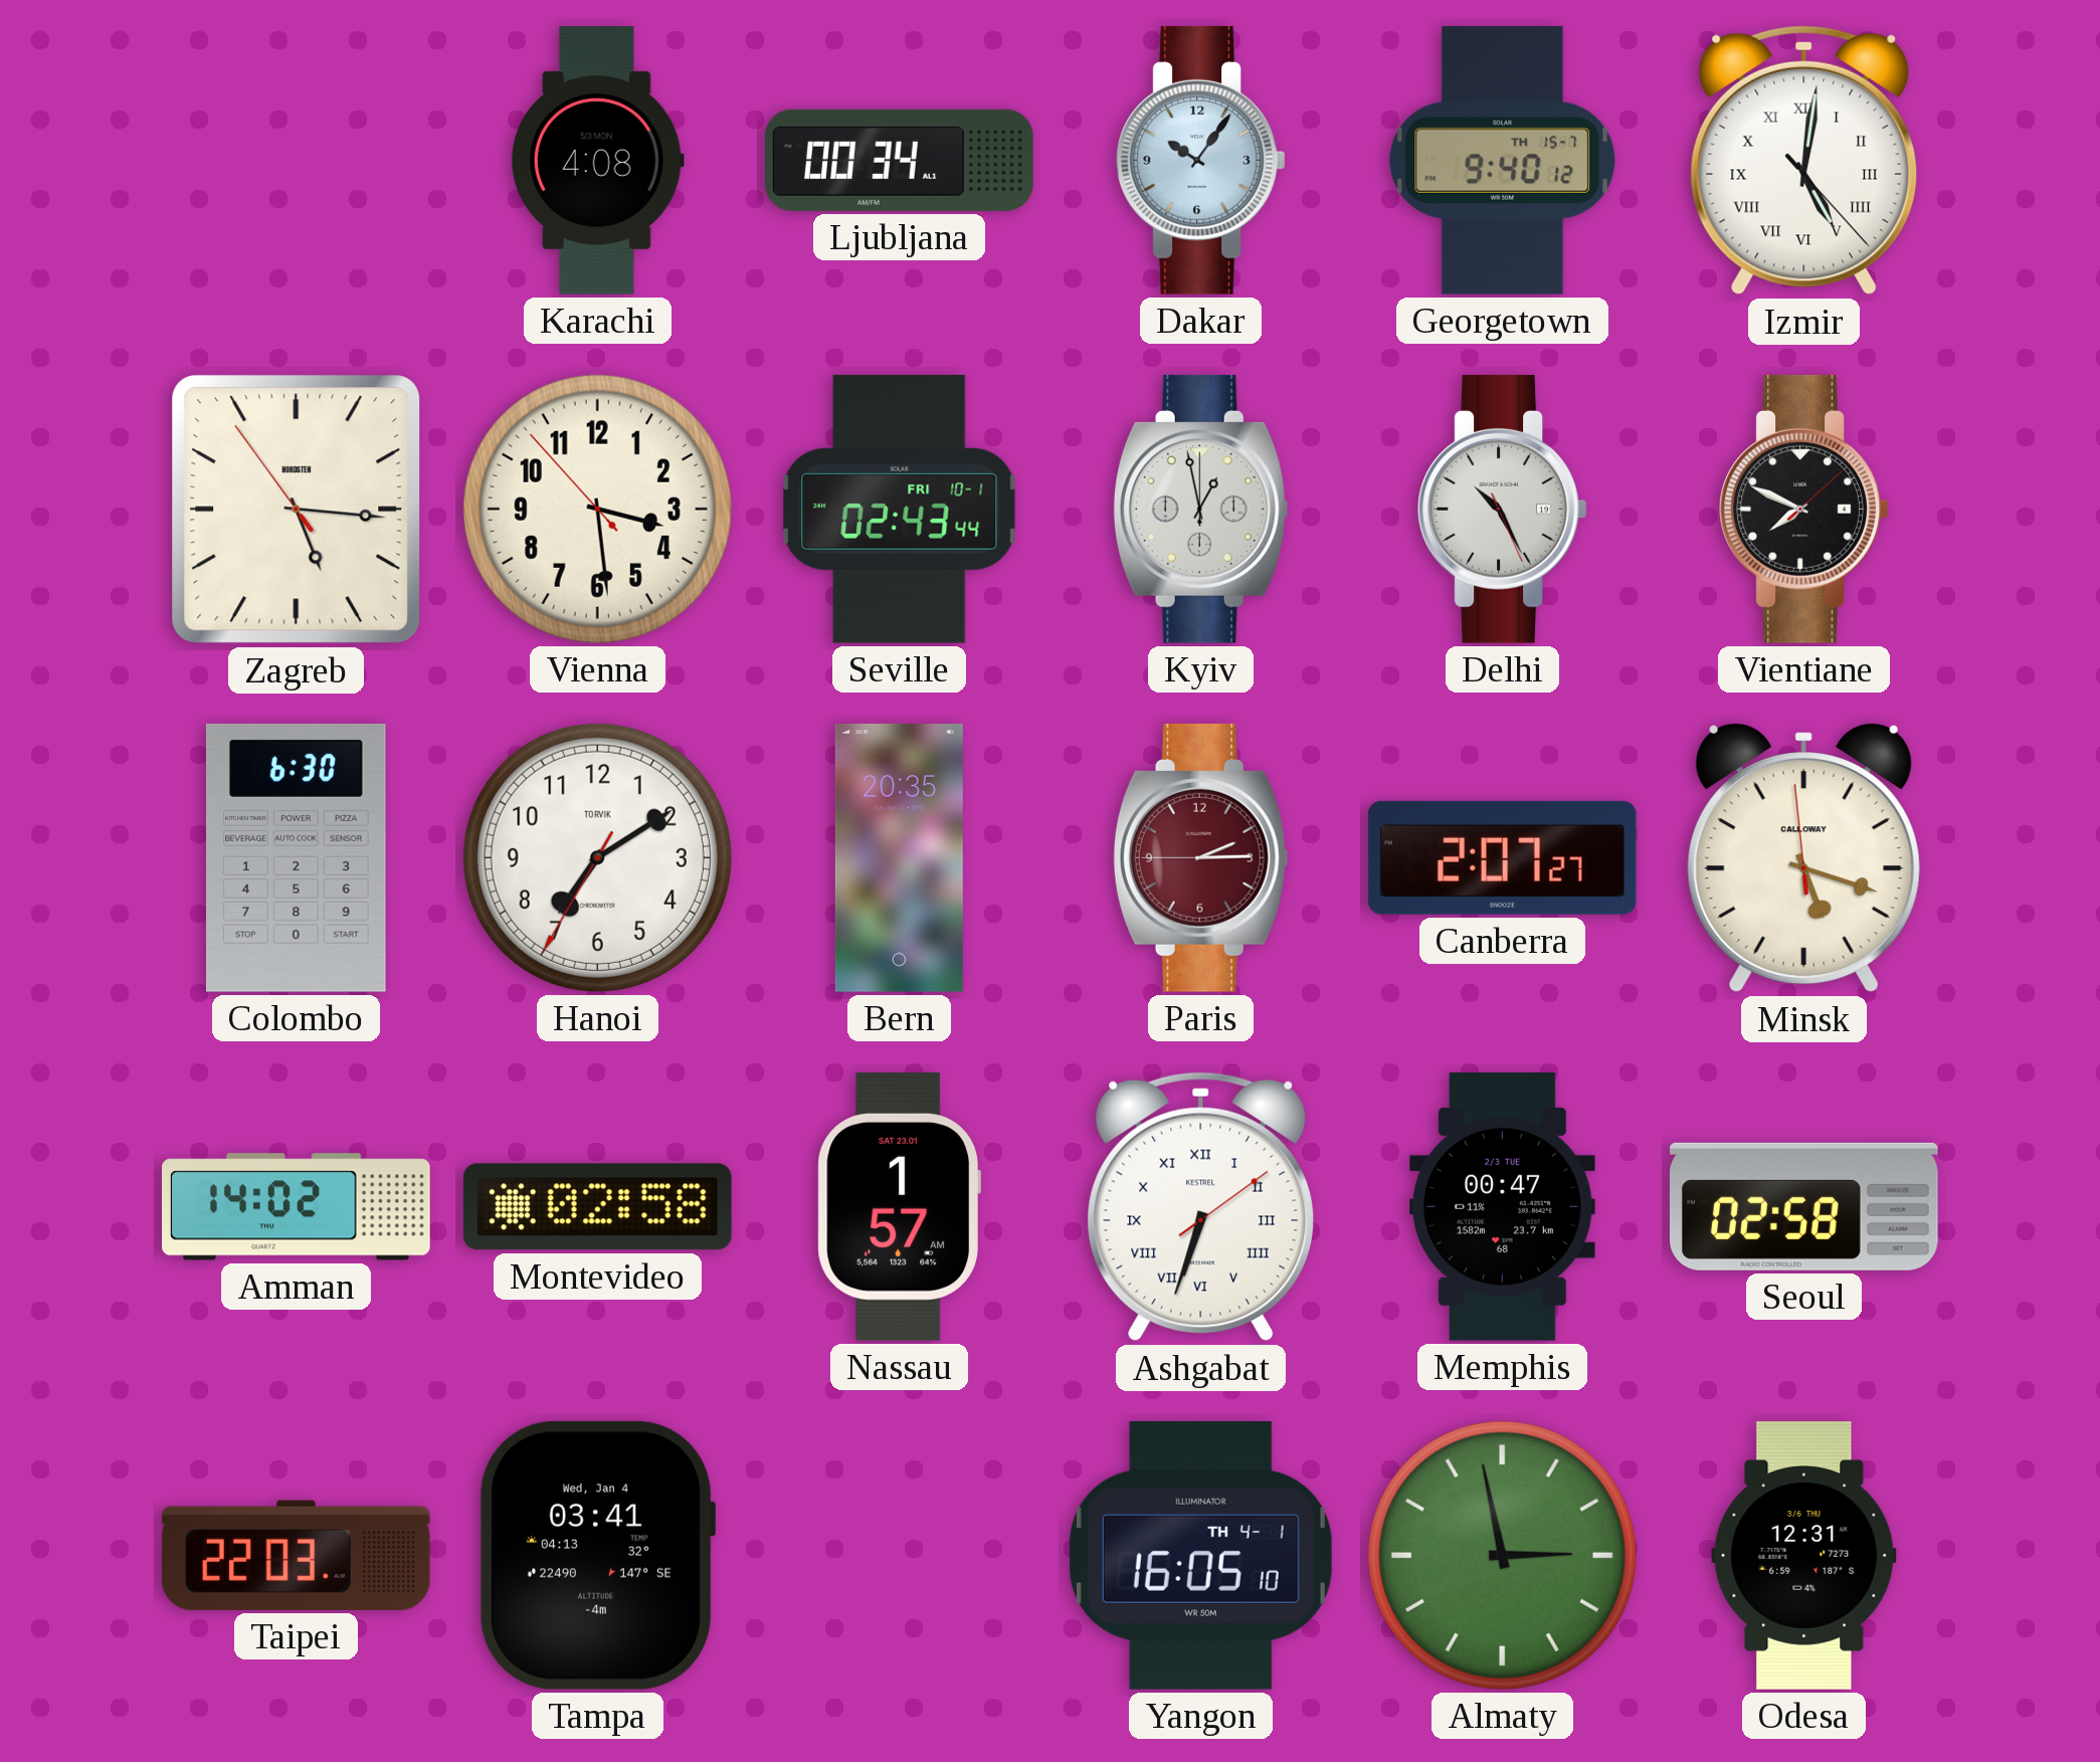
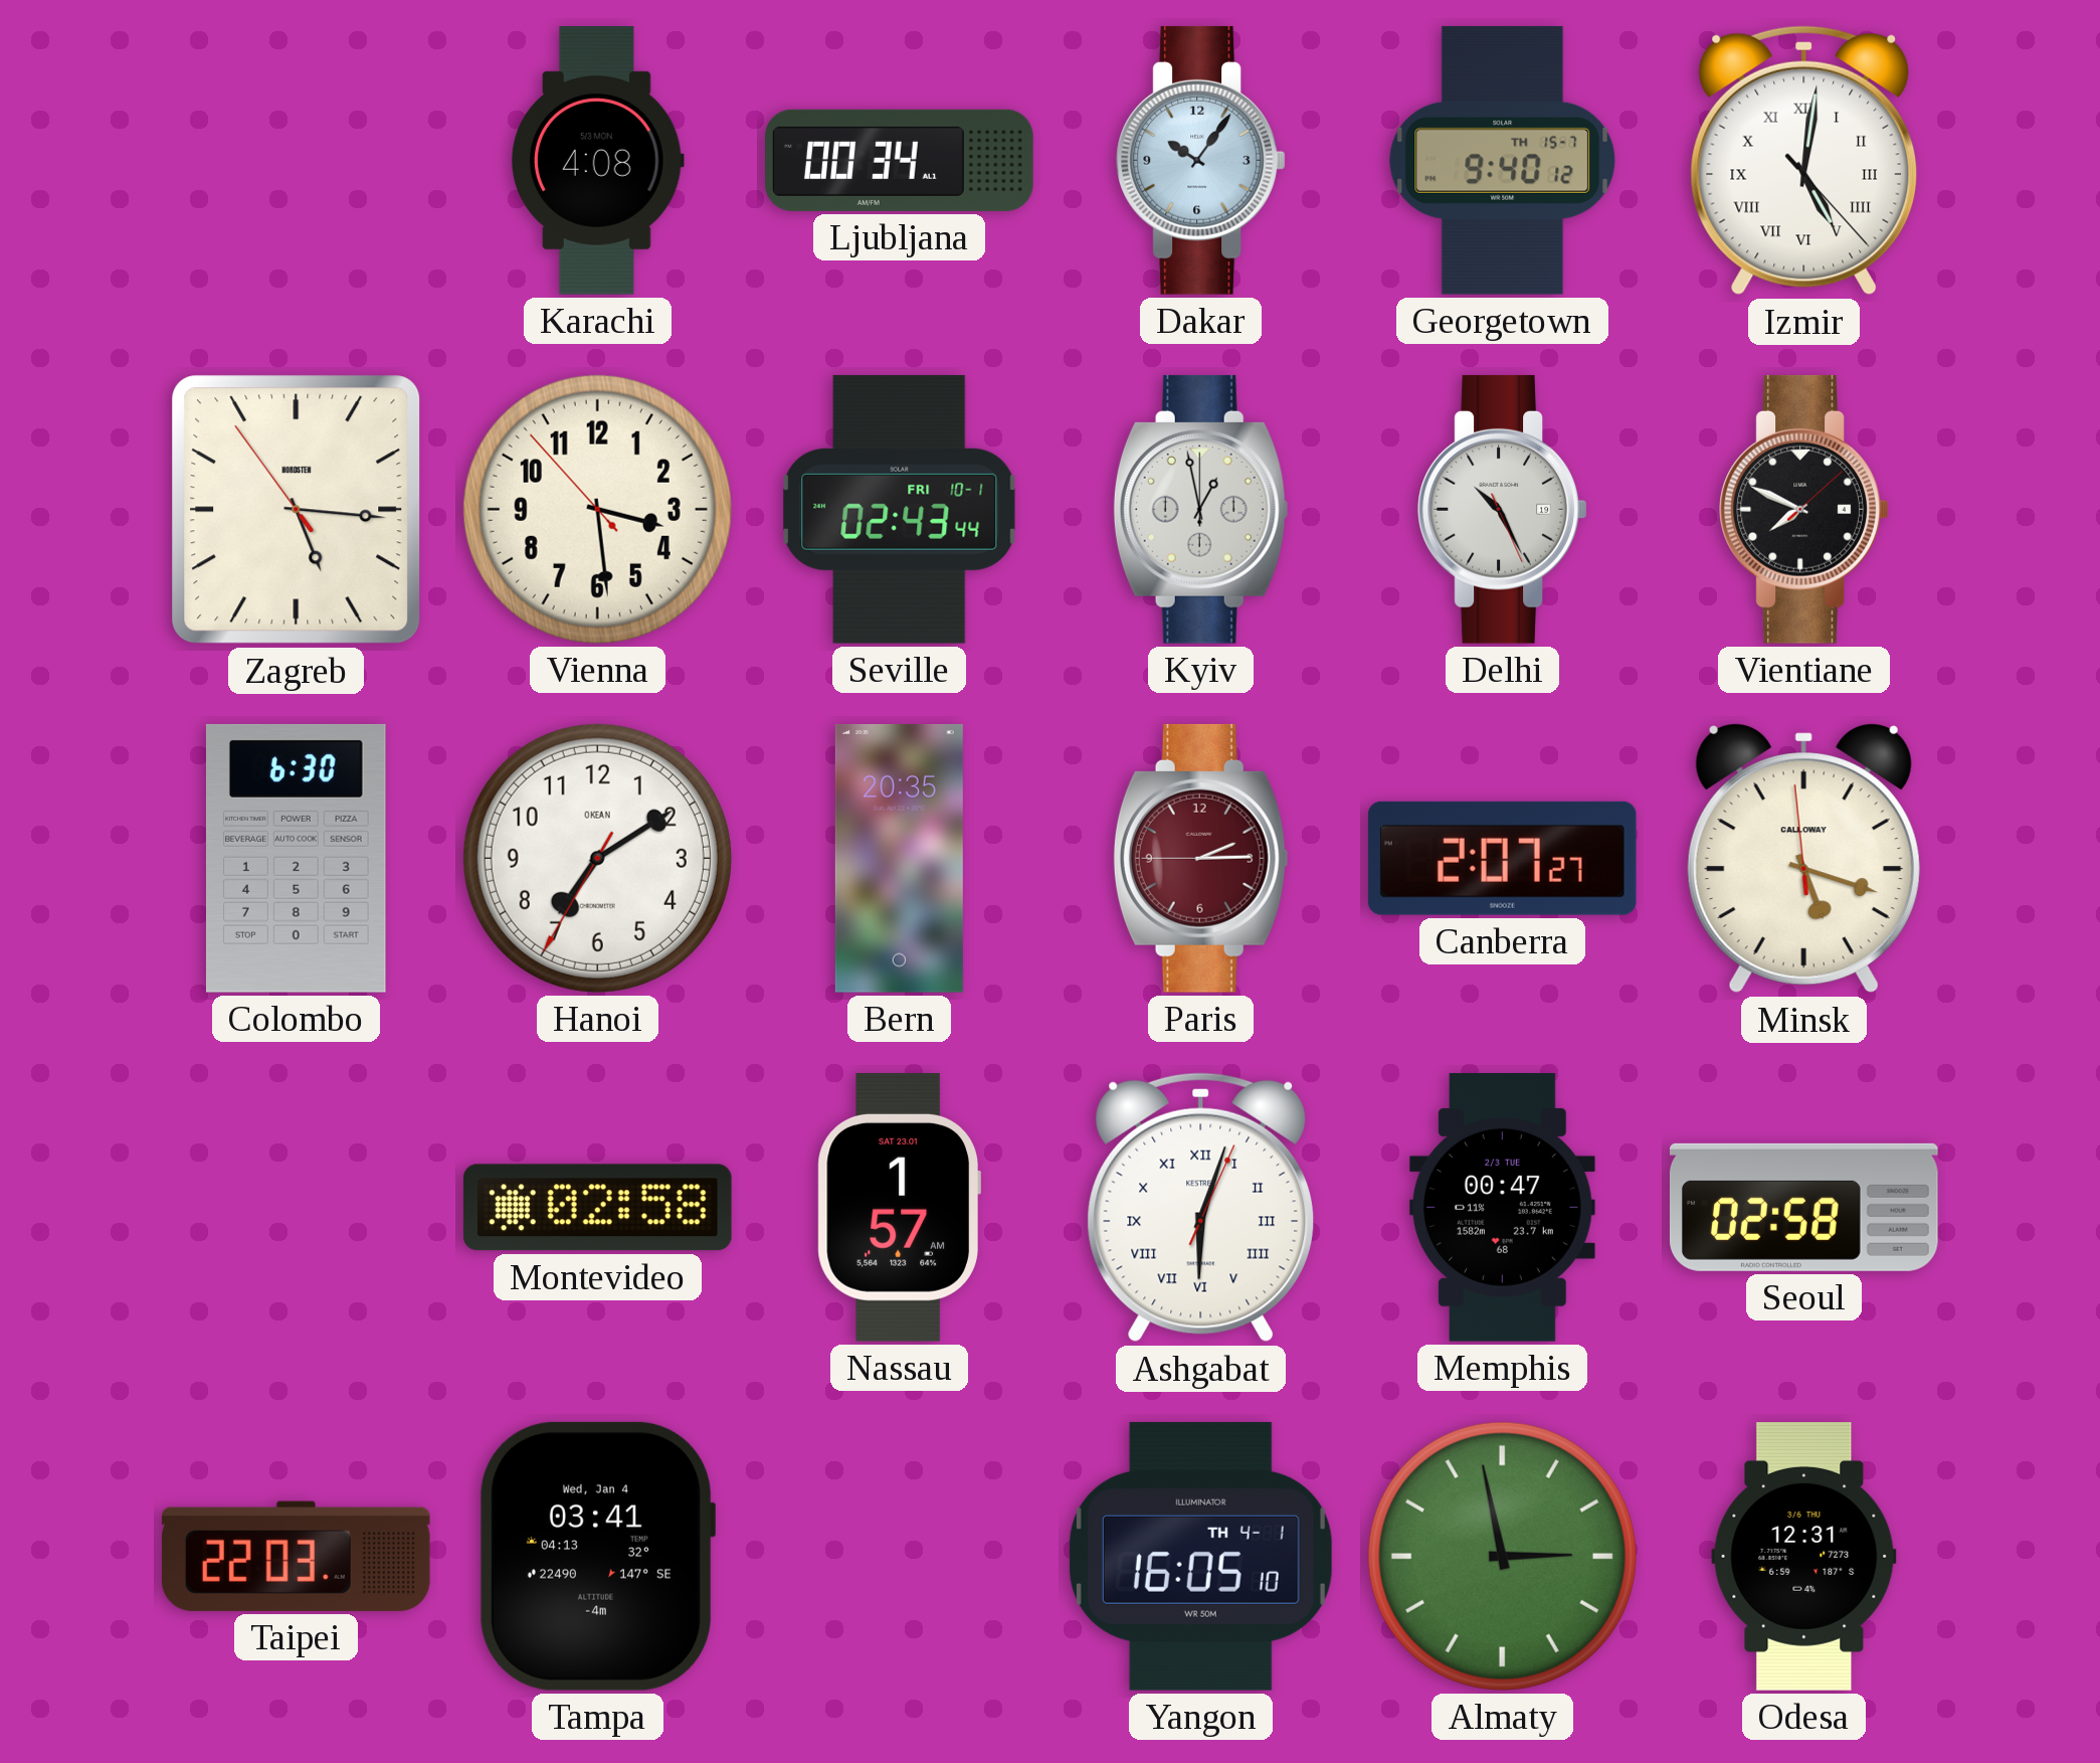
Hanoi brand: TORVIK -> OKEAN
Amman: 14:02 -> none
Ashgabat: 6:33 -> 6:03
